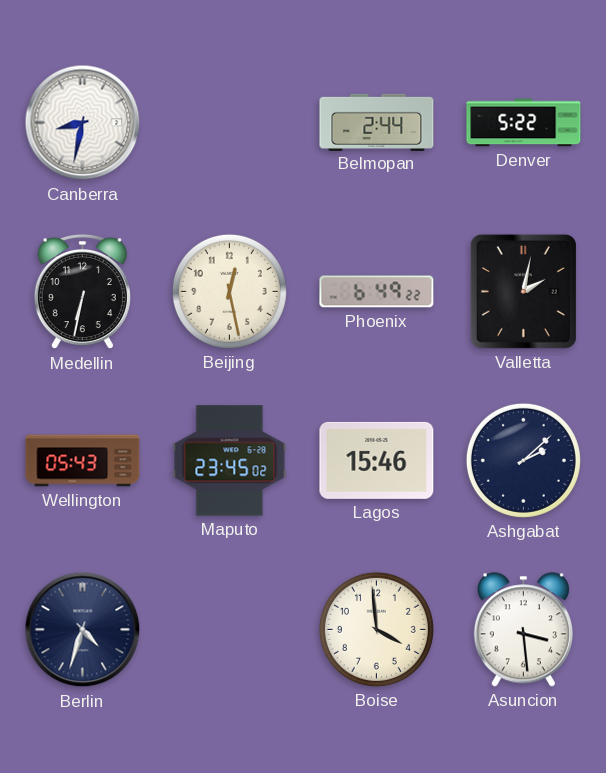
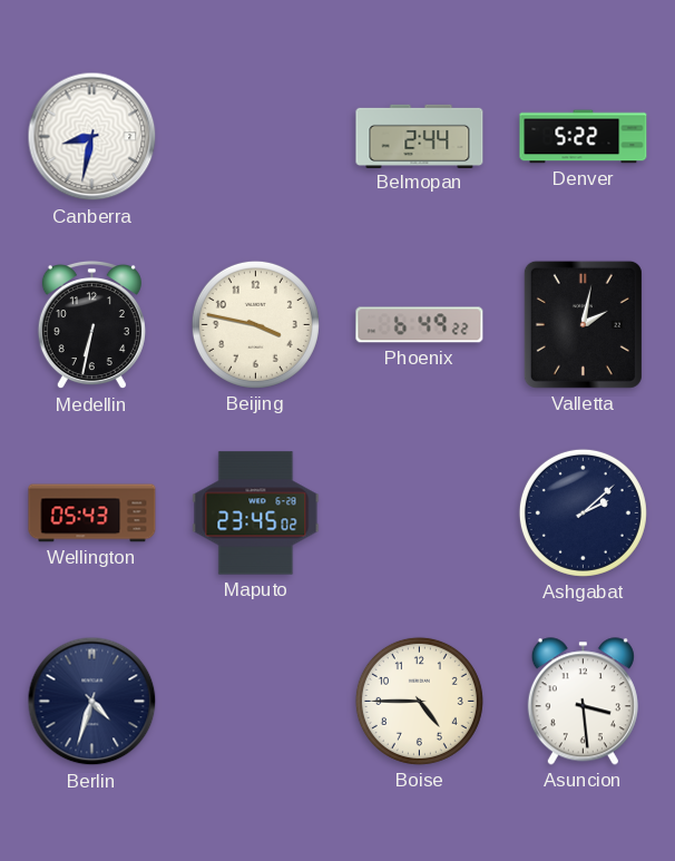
Beijing: 12:28 -> 3:47
Lagos: 15:46 -> none
Boise: 3:59 -> 4:45
